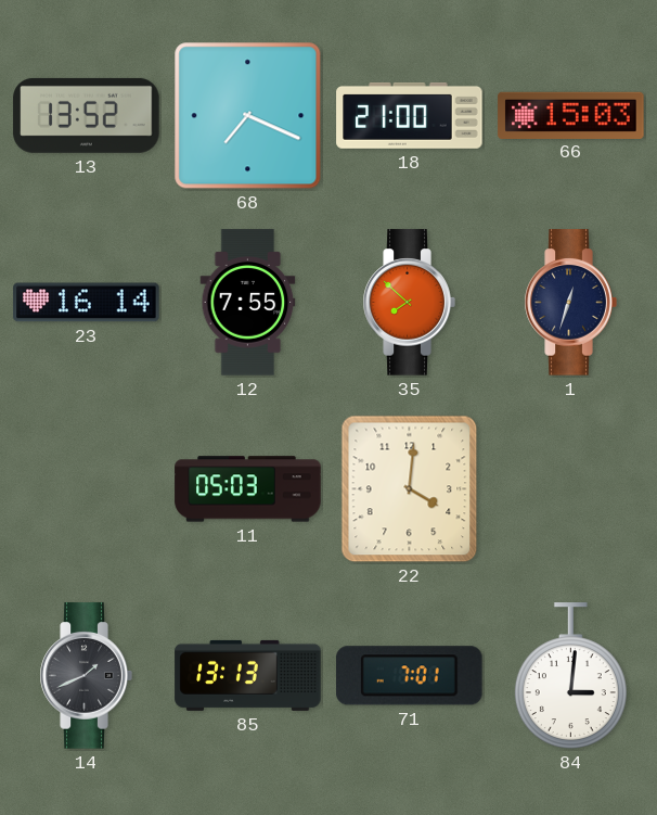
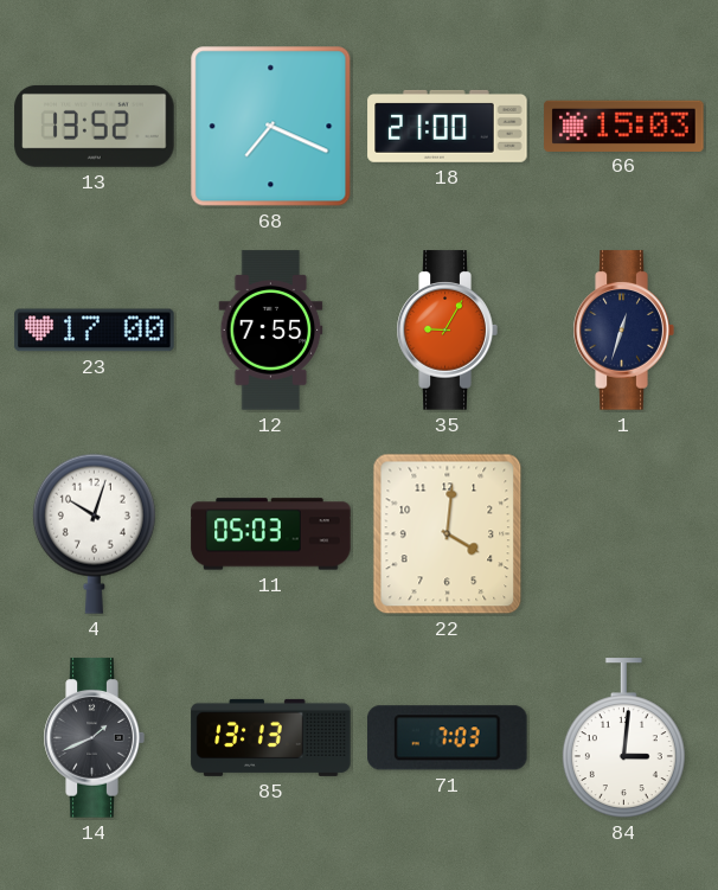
23: 16:14 -> 17:00
35: 7:52 -> 9:05
4: none -> 10:03
71: 7:01 -> 7:03
